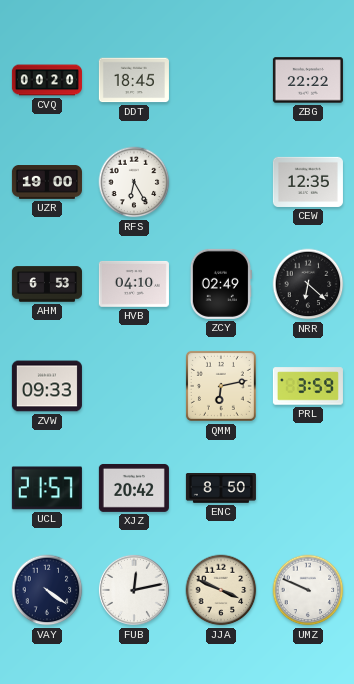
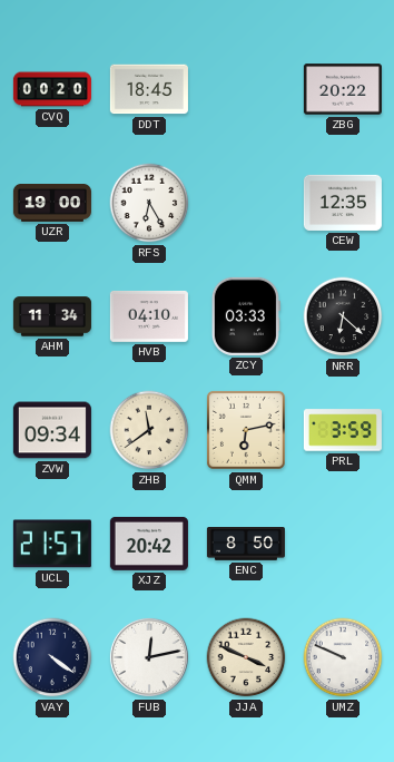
ZBG: 22:22 -> 20:22
AHM: 6:53 -> 11:34
ZCY: 02:49 -> 03:33
ZVW: 09:33 -> 09:34
ZHB: none -> 11:39
